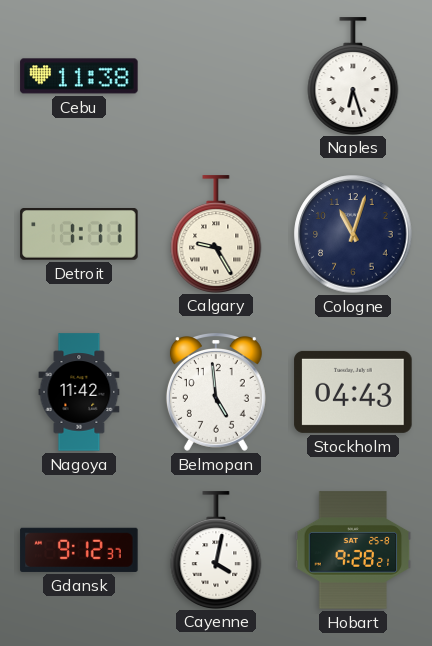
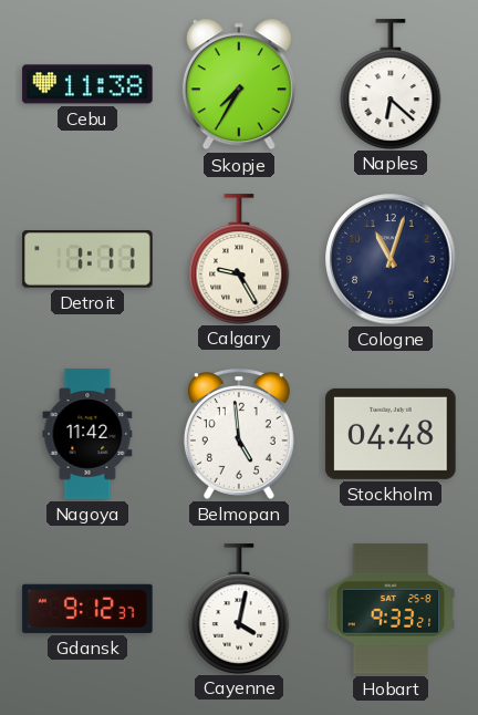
Skopje: none -> 7:35
Naples: 6:27 -> 6:22
Stockholm: 04:43 -> 04:48
Hobart: 9:28 -> 9:33
